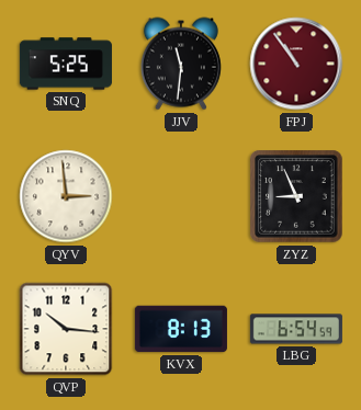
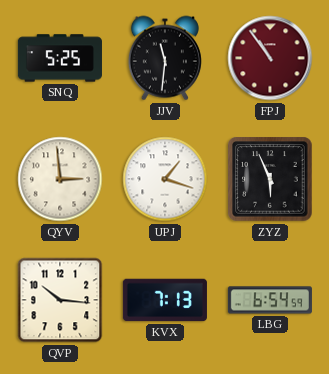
UPJ: none -> 1:18
ZYZ: 8:56 -> 5:56
KVX: 8:13 -> 7:13
